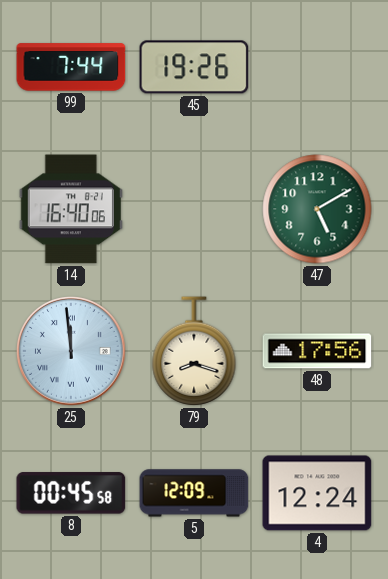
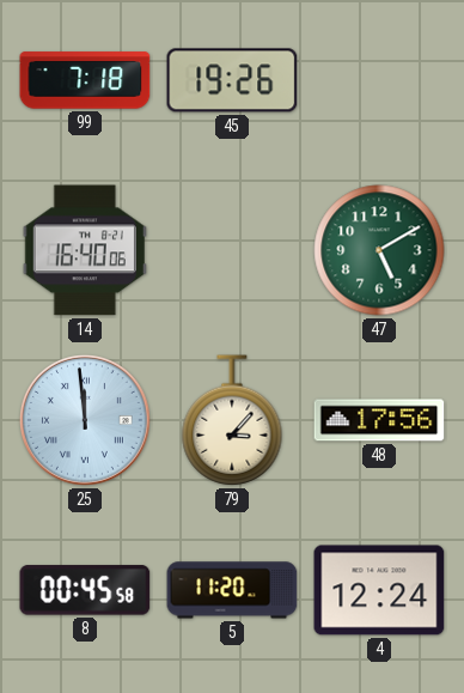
99: 7:44 -> 7:18
79: 8:18 -> 3:07
5: 12:09 -> 11:20
